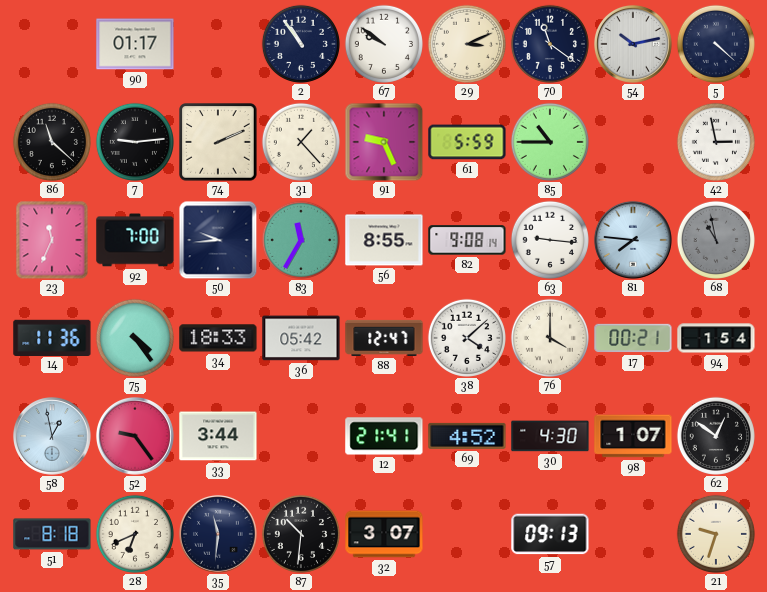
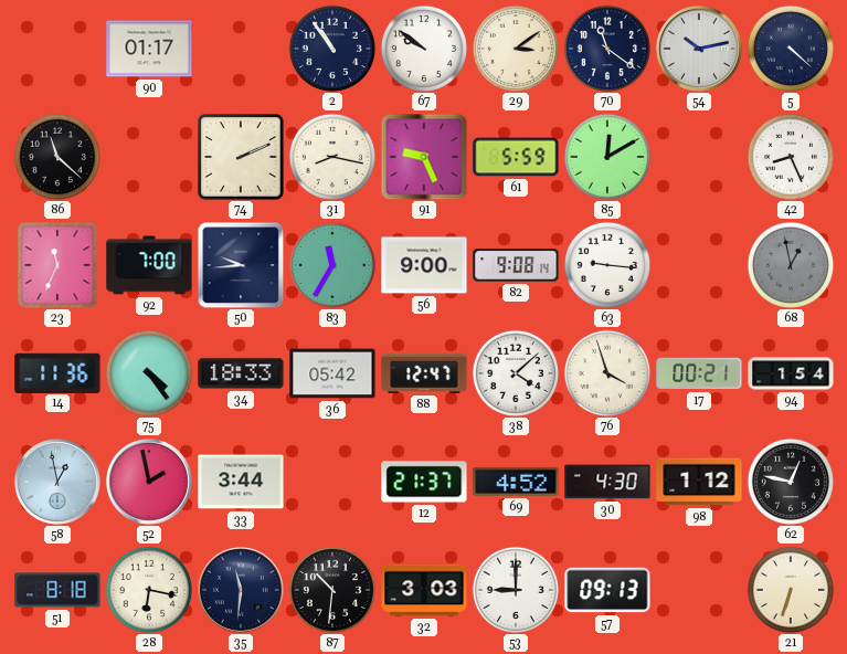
29: 3:11 -> 3:09
7: 9:14 -> none
31: 1:23 -> 8:17
85: 10:45 -> 12:10
42: 2:58 -> 8:26
56: 8:55 -> 9:00
81: 7:46 -> none
68: 10:58 -> 12:58
76: 4:00 -> 3:57
52: 9:24 -> 1:58
12: 21:41 -> 21:37
98: 1:07 -> 1:12
62: 12:51 -> 12:47
28: 6:41 -> 6:17
32: 3:07 -> 3:03
53: none -> 9:00
21: 9:33 -> 6:33
